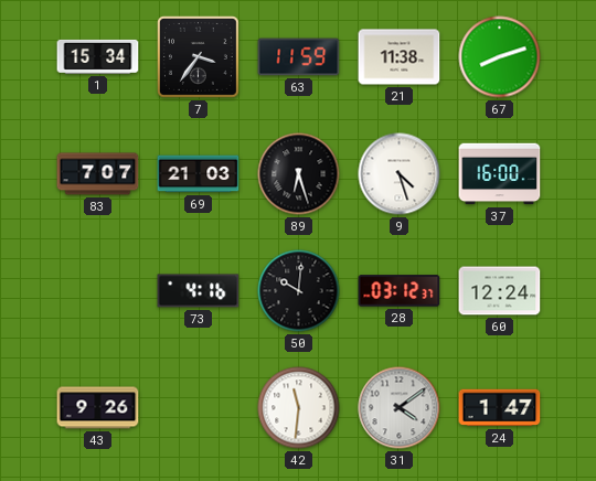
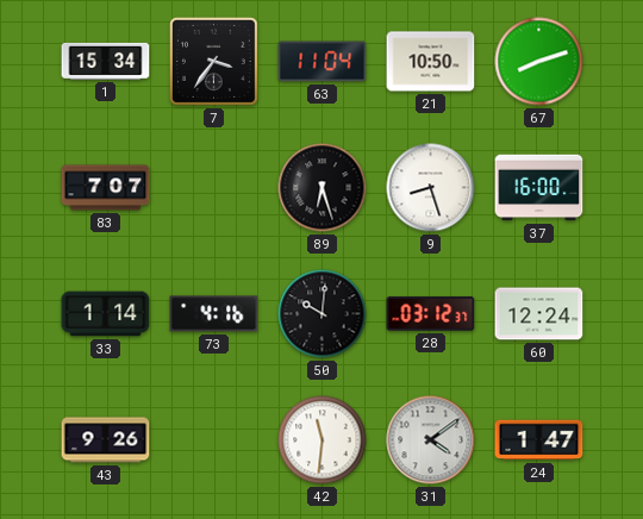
63: 11:59 -> 11:04
21: 11:38 -> 10:50
69: 21:03 -> none
9: 4:27 -> 8:27
33: none -> 1:14
